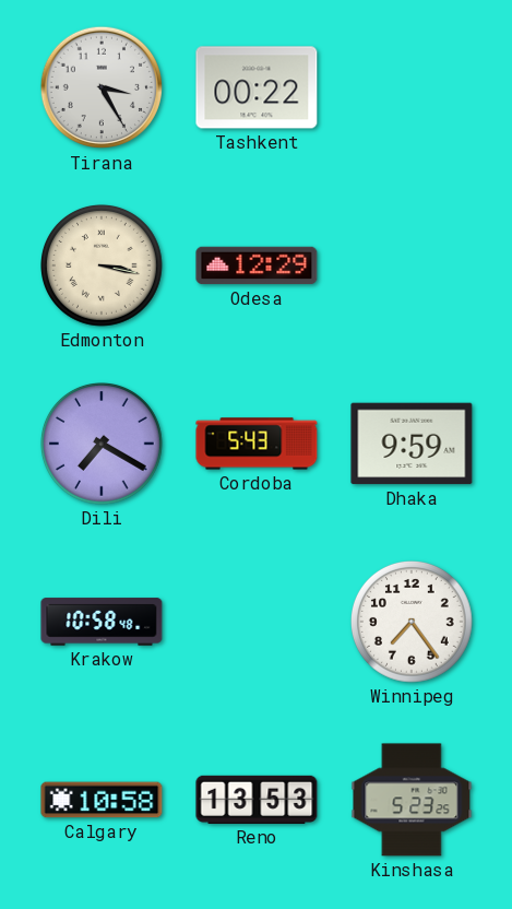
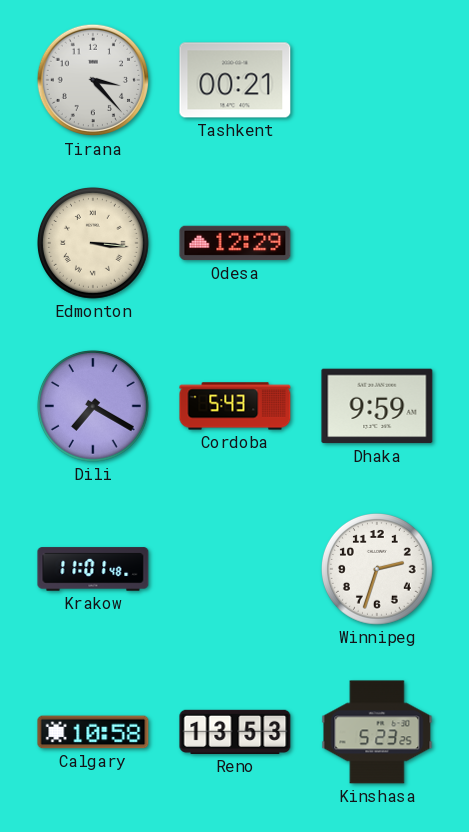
Tirana: 3:25 -> 3:23
Tashkent: 00:22 -> 00:21
Edmonton: 3:17 -> 3:16
Krakow: 10:58 -> 11:01
Winnipeg: 7:24 -> 2:33
